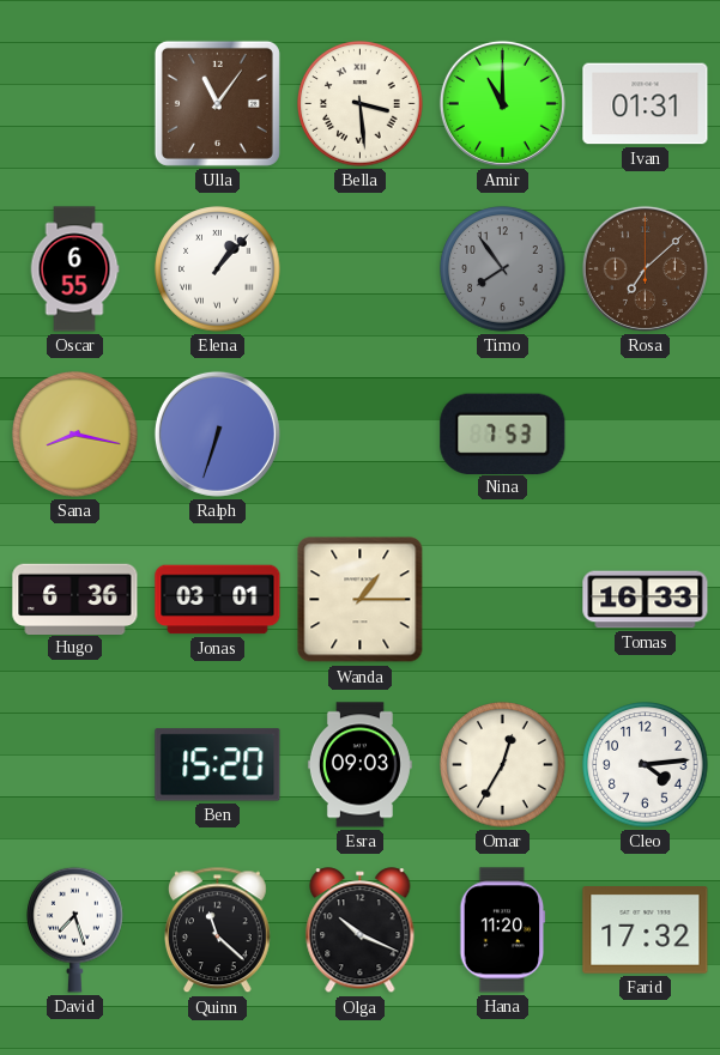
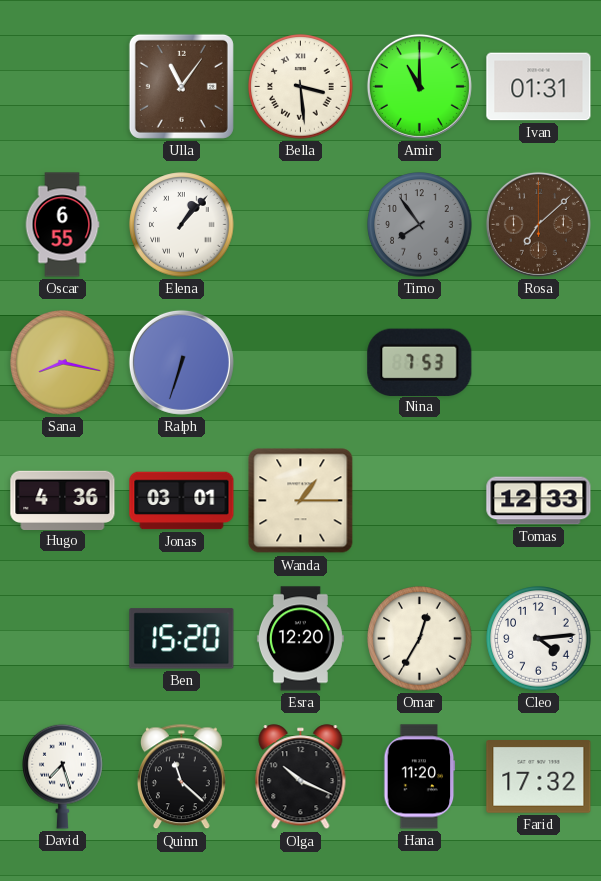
Hugo: 6:36 -> 4:36
Tomas: 16:33 -> 12:33
Esra: 09:03 -> 12:20
